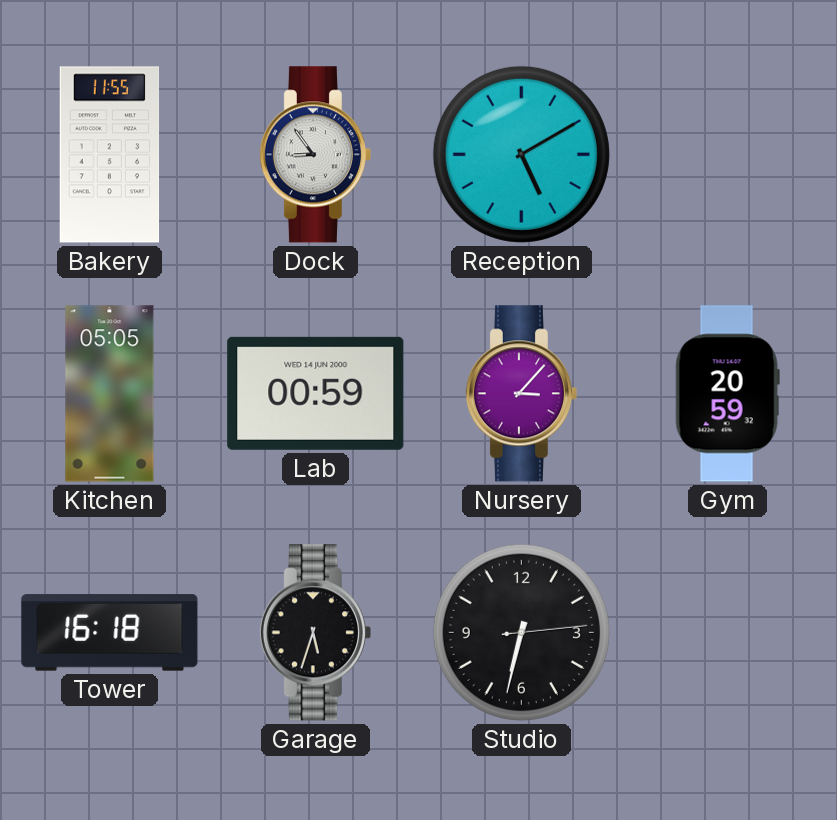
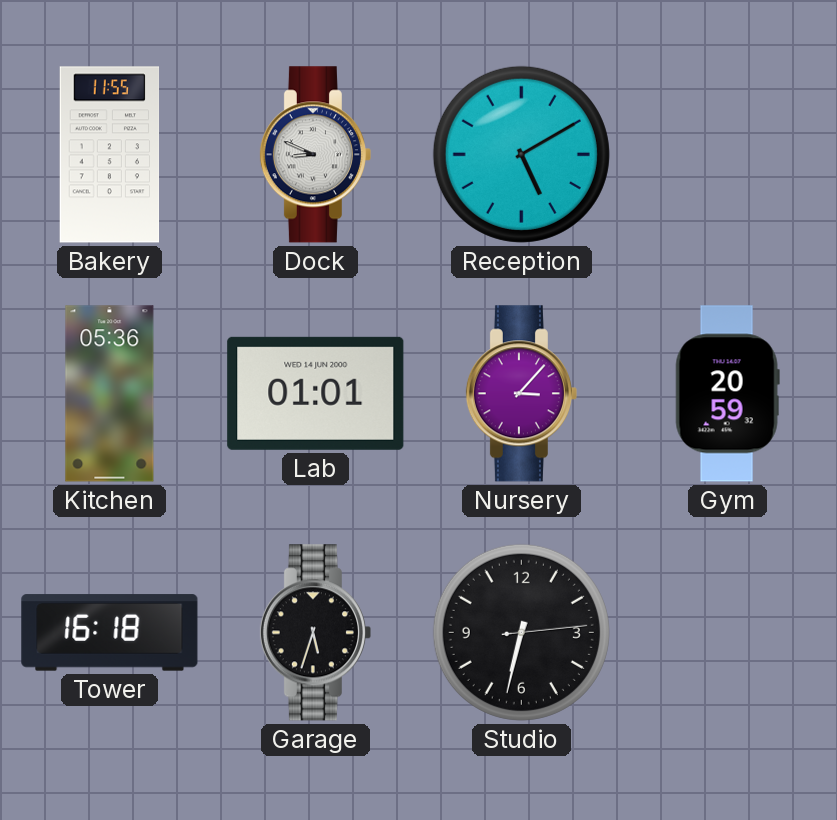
Dock: 8:54 -> 8:49
Kitchen: 05:05 -> 05:36
Lab: 00:59 -> 01:01
